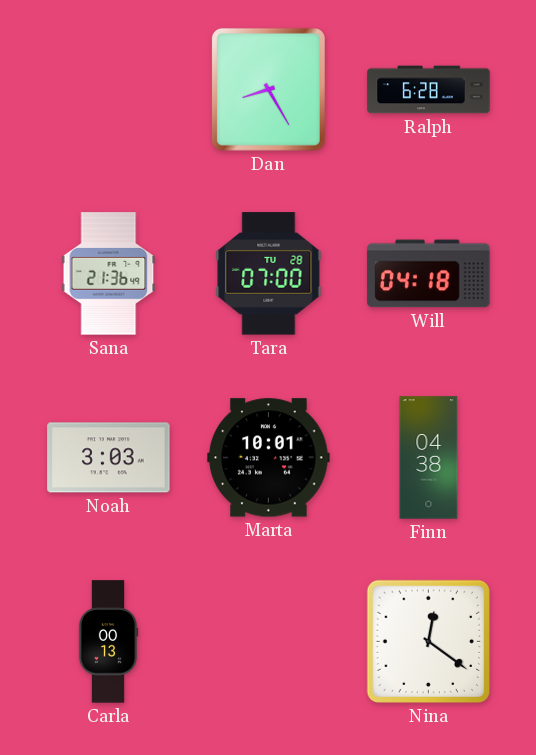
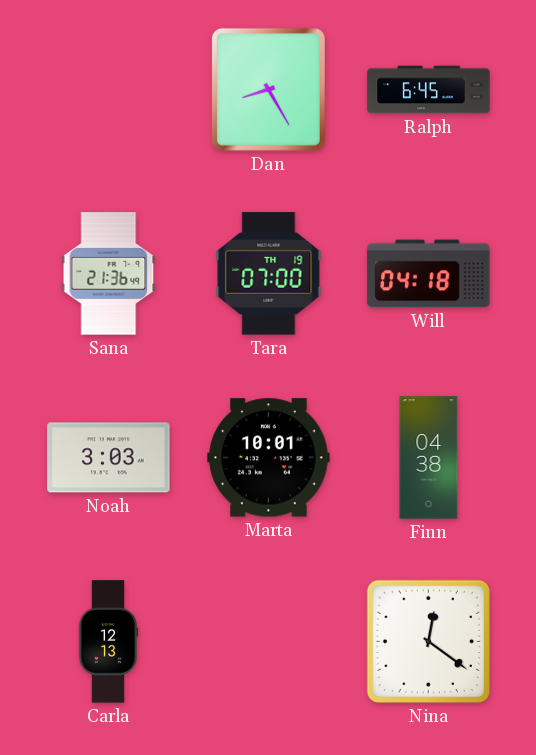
Ralph: 6:28 -> 6:45
Tara date: TU 28 -> TH 19
Carla: 00:13 -> 12:13
